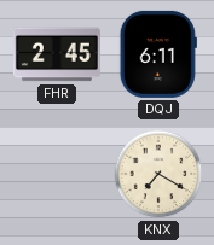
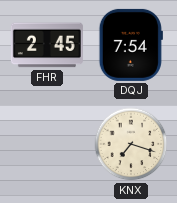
DQJ: 6:11 -> 7:54
KNX: 7:20 -> 7:18
